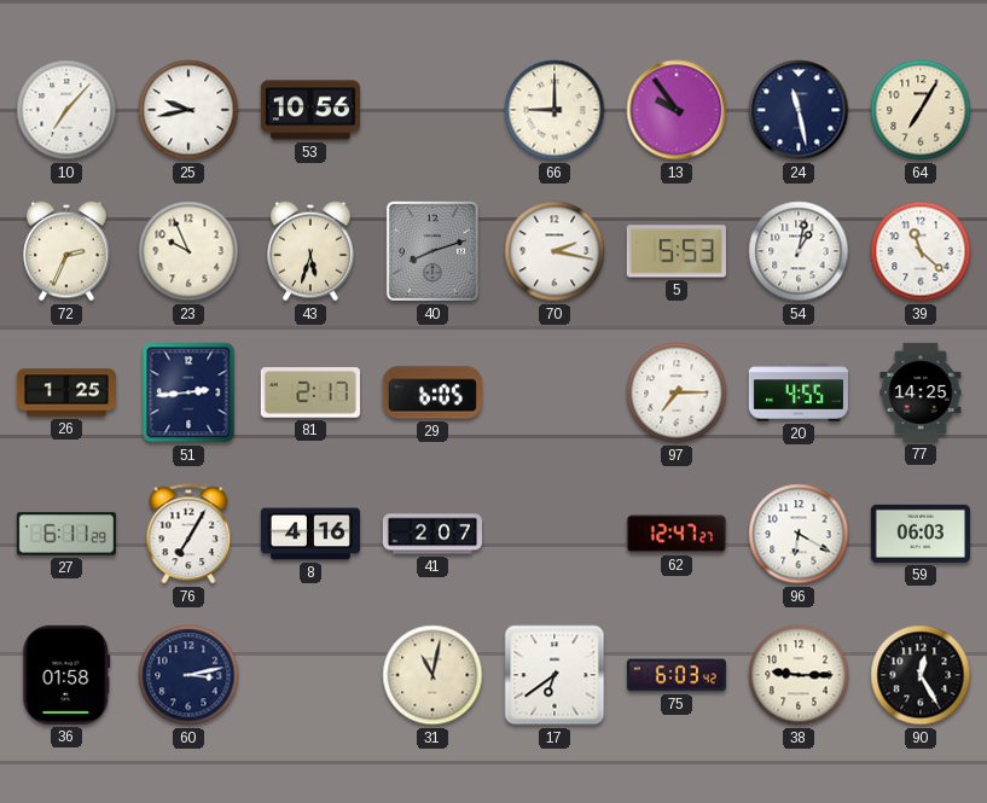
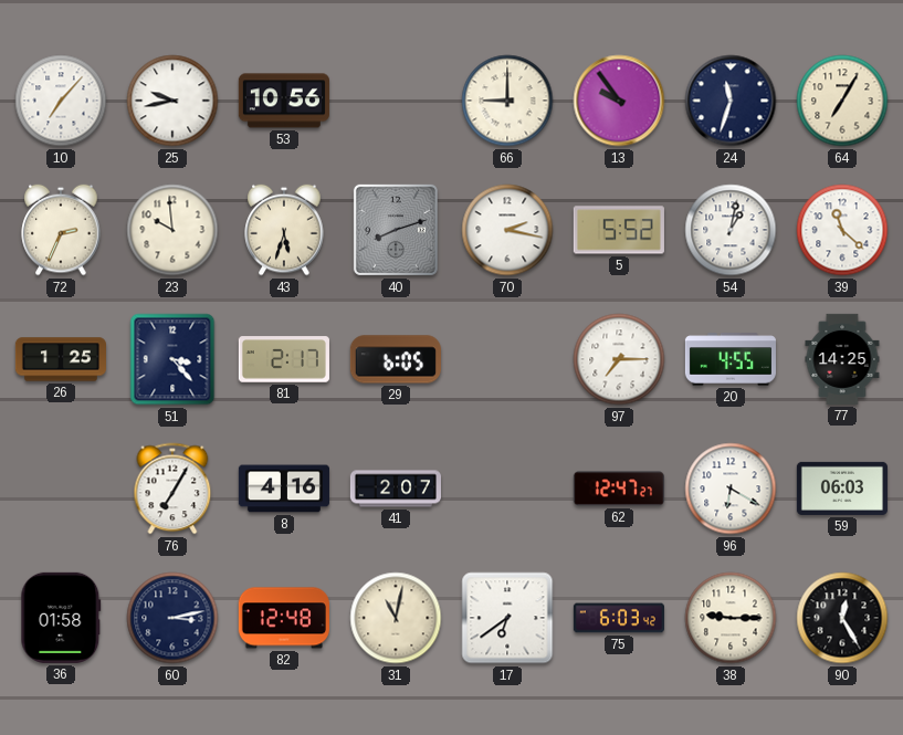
24: 11:28 -> 11:33
23: 9:56 -> 9:59
5: 5:53 -> 5:52
51: 2:44 -> 3:23
27: 6:11 -> none
82: none -> 12:48
